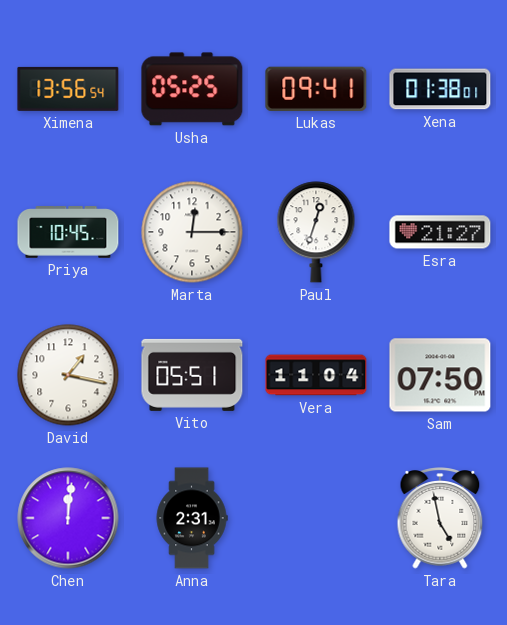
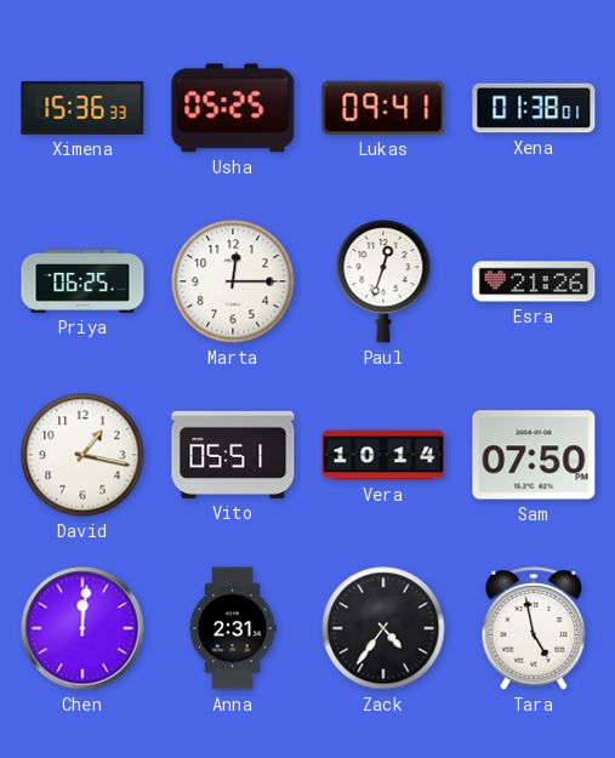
Ximena: 13:56 -> 15:36
Priya: 10:45 -> 06:25
Esra: 21:27 -> 21:26
Vera: 11:04 -> 10:14
Zack: none -> 4:36
